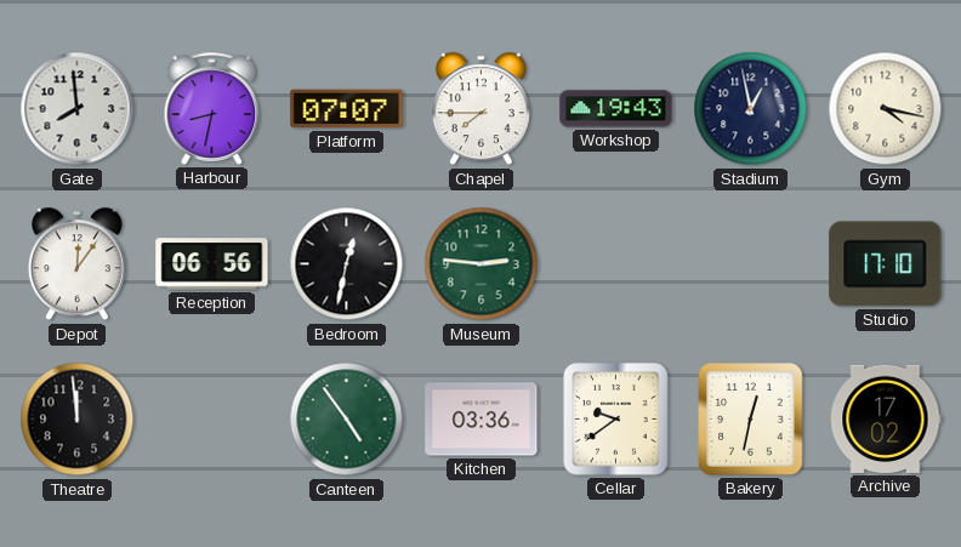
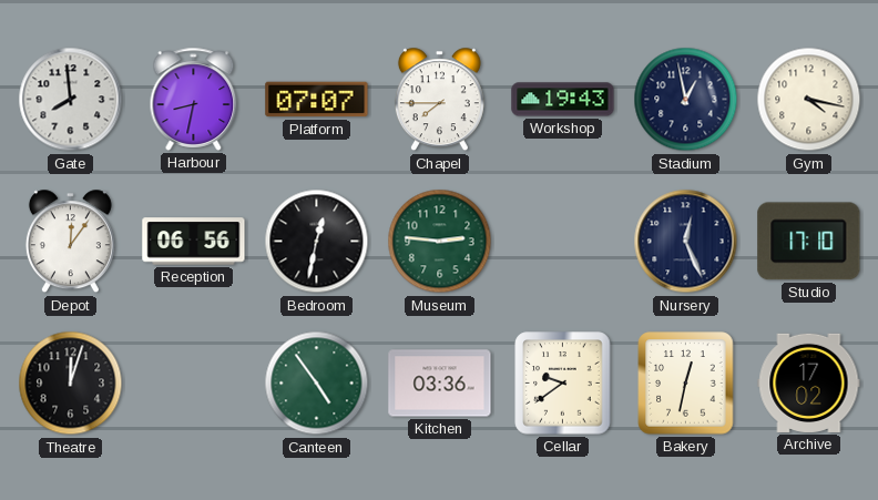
Nursery: none -> 12:26
Theatre: 11:59 -> 12:03
